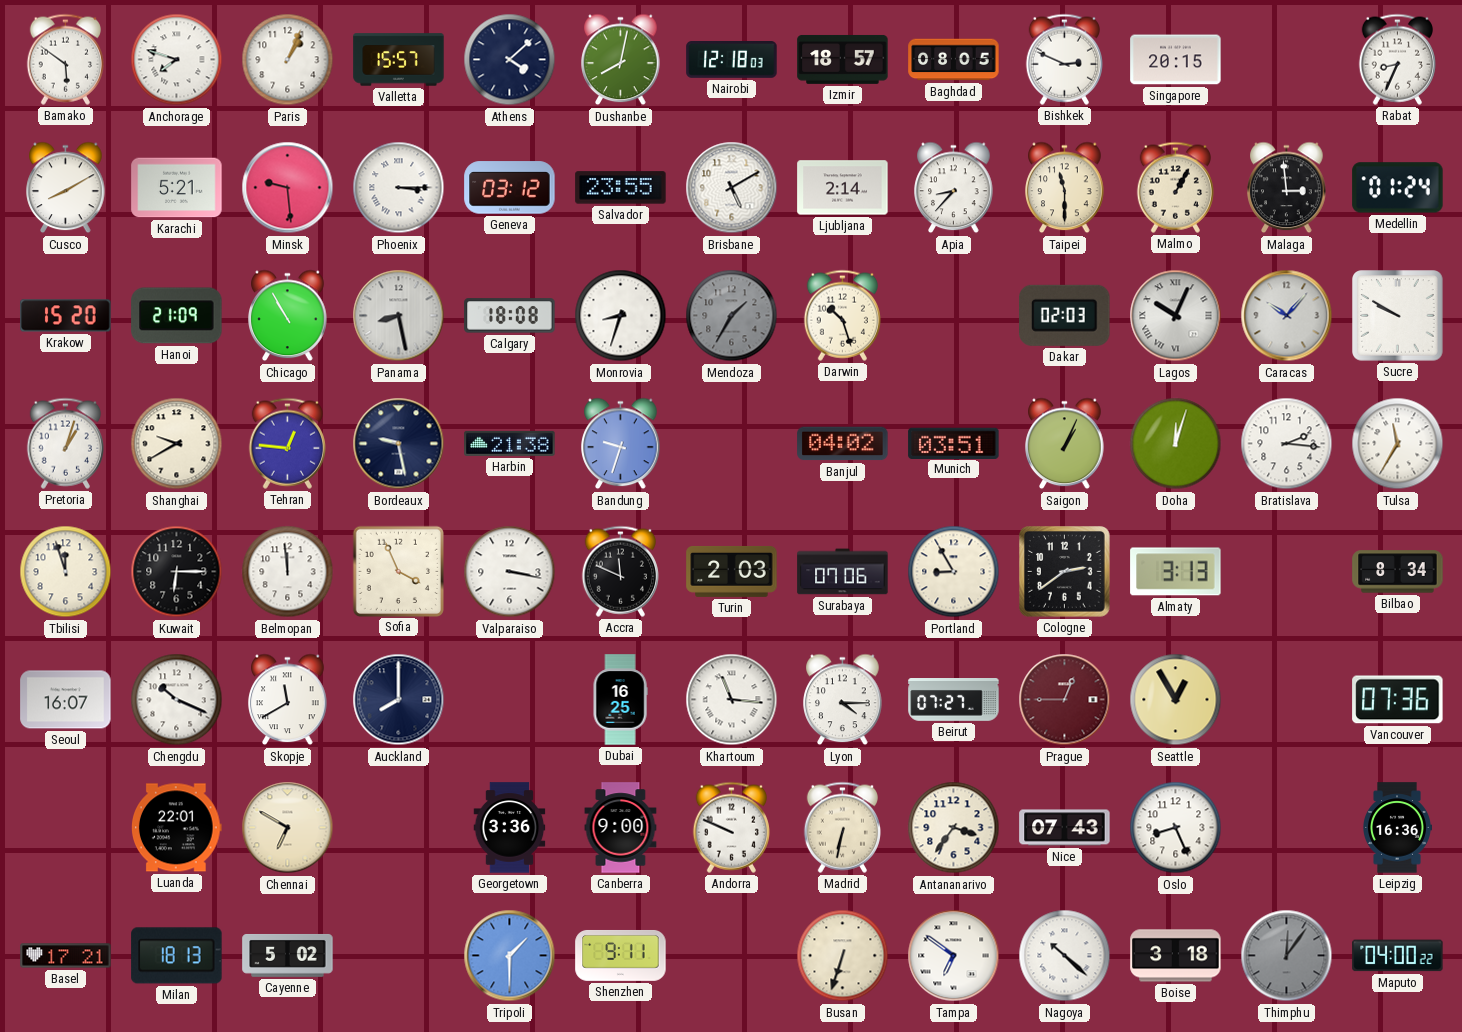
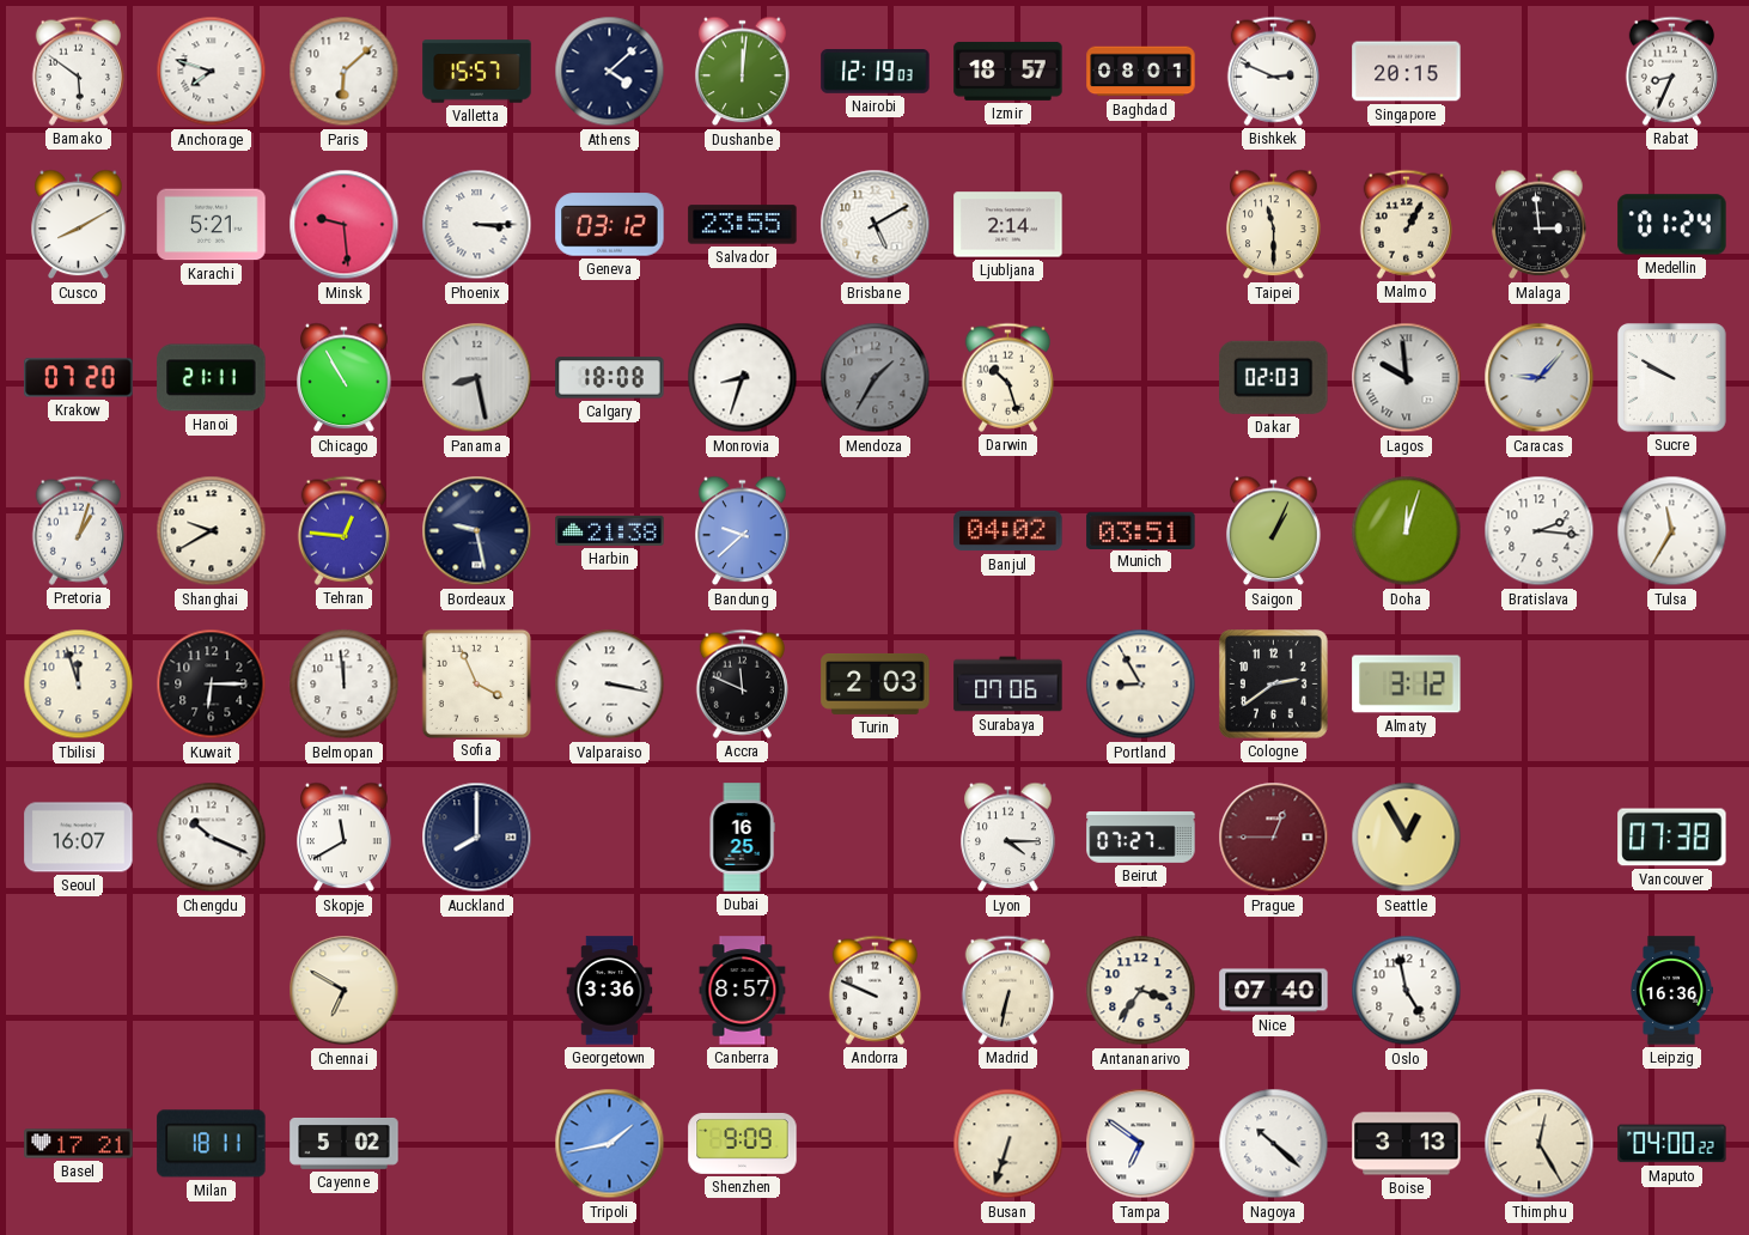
Paris: 1:04 -> 6:08
Dushanbe: 8:02 -> 12:01
Nairobi: 12:18 -> 12:19
Baghdad: 08:05 -> 08:01
Apia: 8:37 -> none
Krakow: 15:20 -> 07:20
Hanoi: 21:09 -> 21:11
Lagos: 10:04 -> 9:59
Caracas: 10:07 -> 9:07
Bandung: 9:33 -> 9:38
Almaty: 3:13 -> 3:12
Bilbao: 8:34 -> none
Khartoum: 11:16 -> none
Vancouver: 07:36 -> 07:38
Luanda: 22:01 -> none
Canberra: 9:00 -> 8:57
Nice: 07:43 -> 07:40
Oslo: 8:26 -> 4:58
Milan: 18:13 -> 18:11
Tripoli: 1:30 -> 1:43
Shenzhen: 9:11 -> 9:09
Boise: 3:18 -> 3:13
Thimphu: 12:06 -> 12:25
Thimphu dial: grey -> cream
